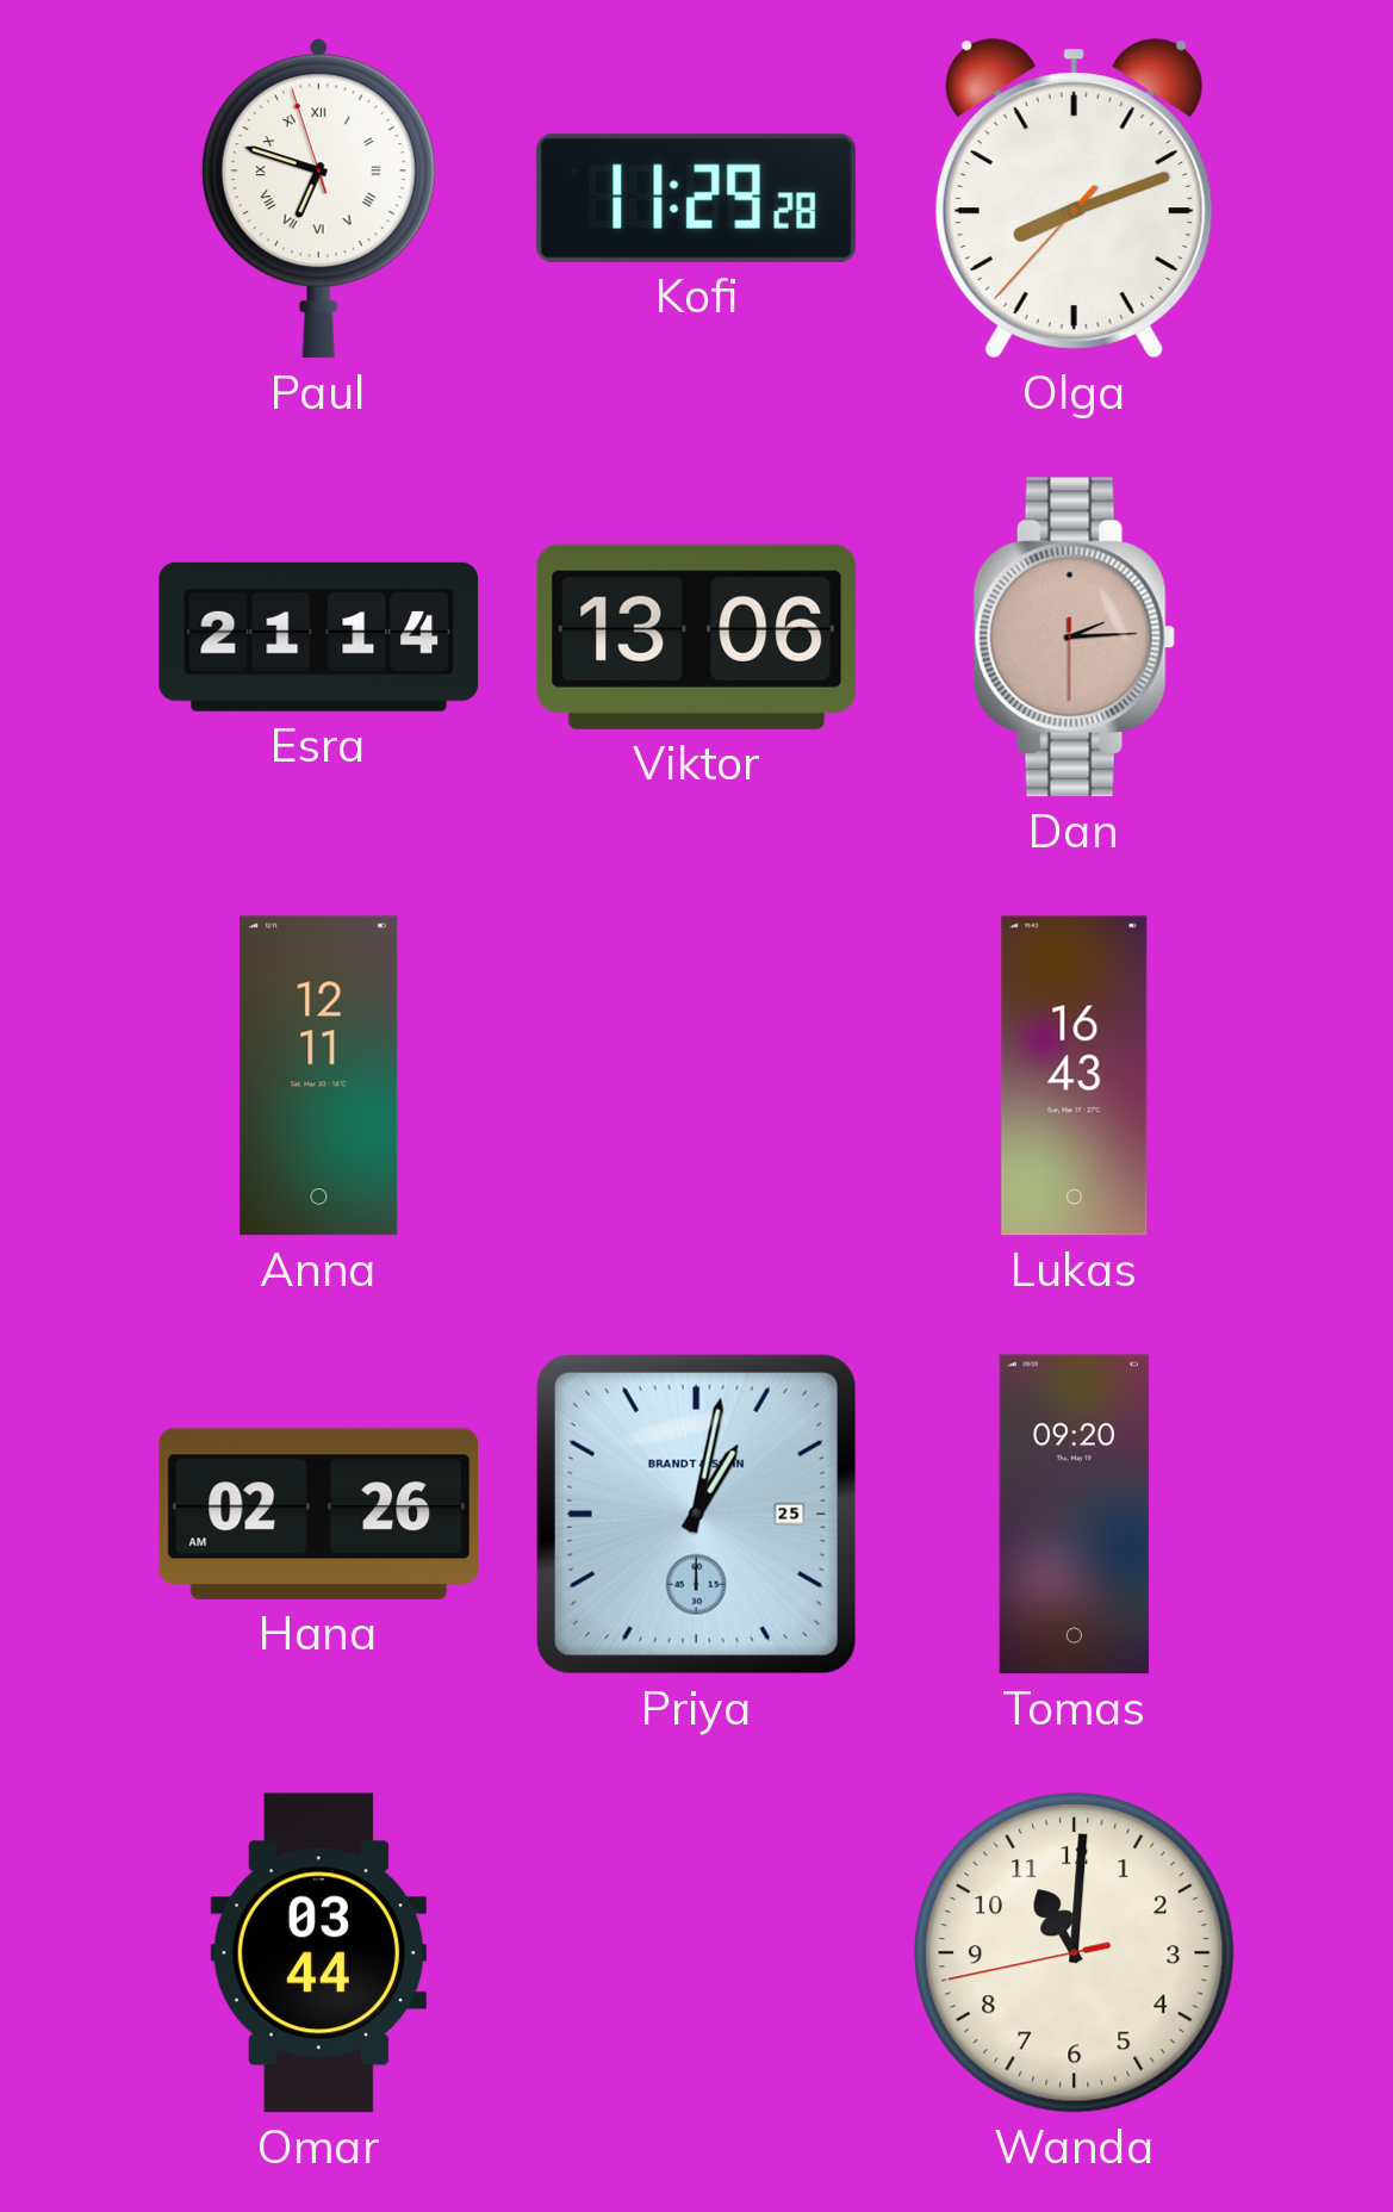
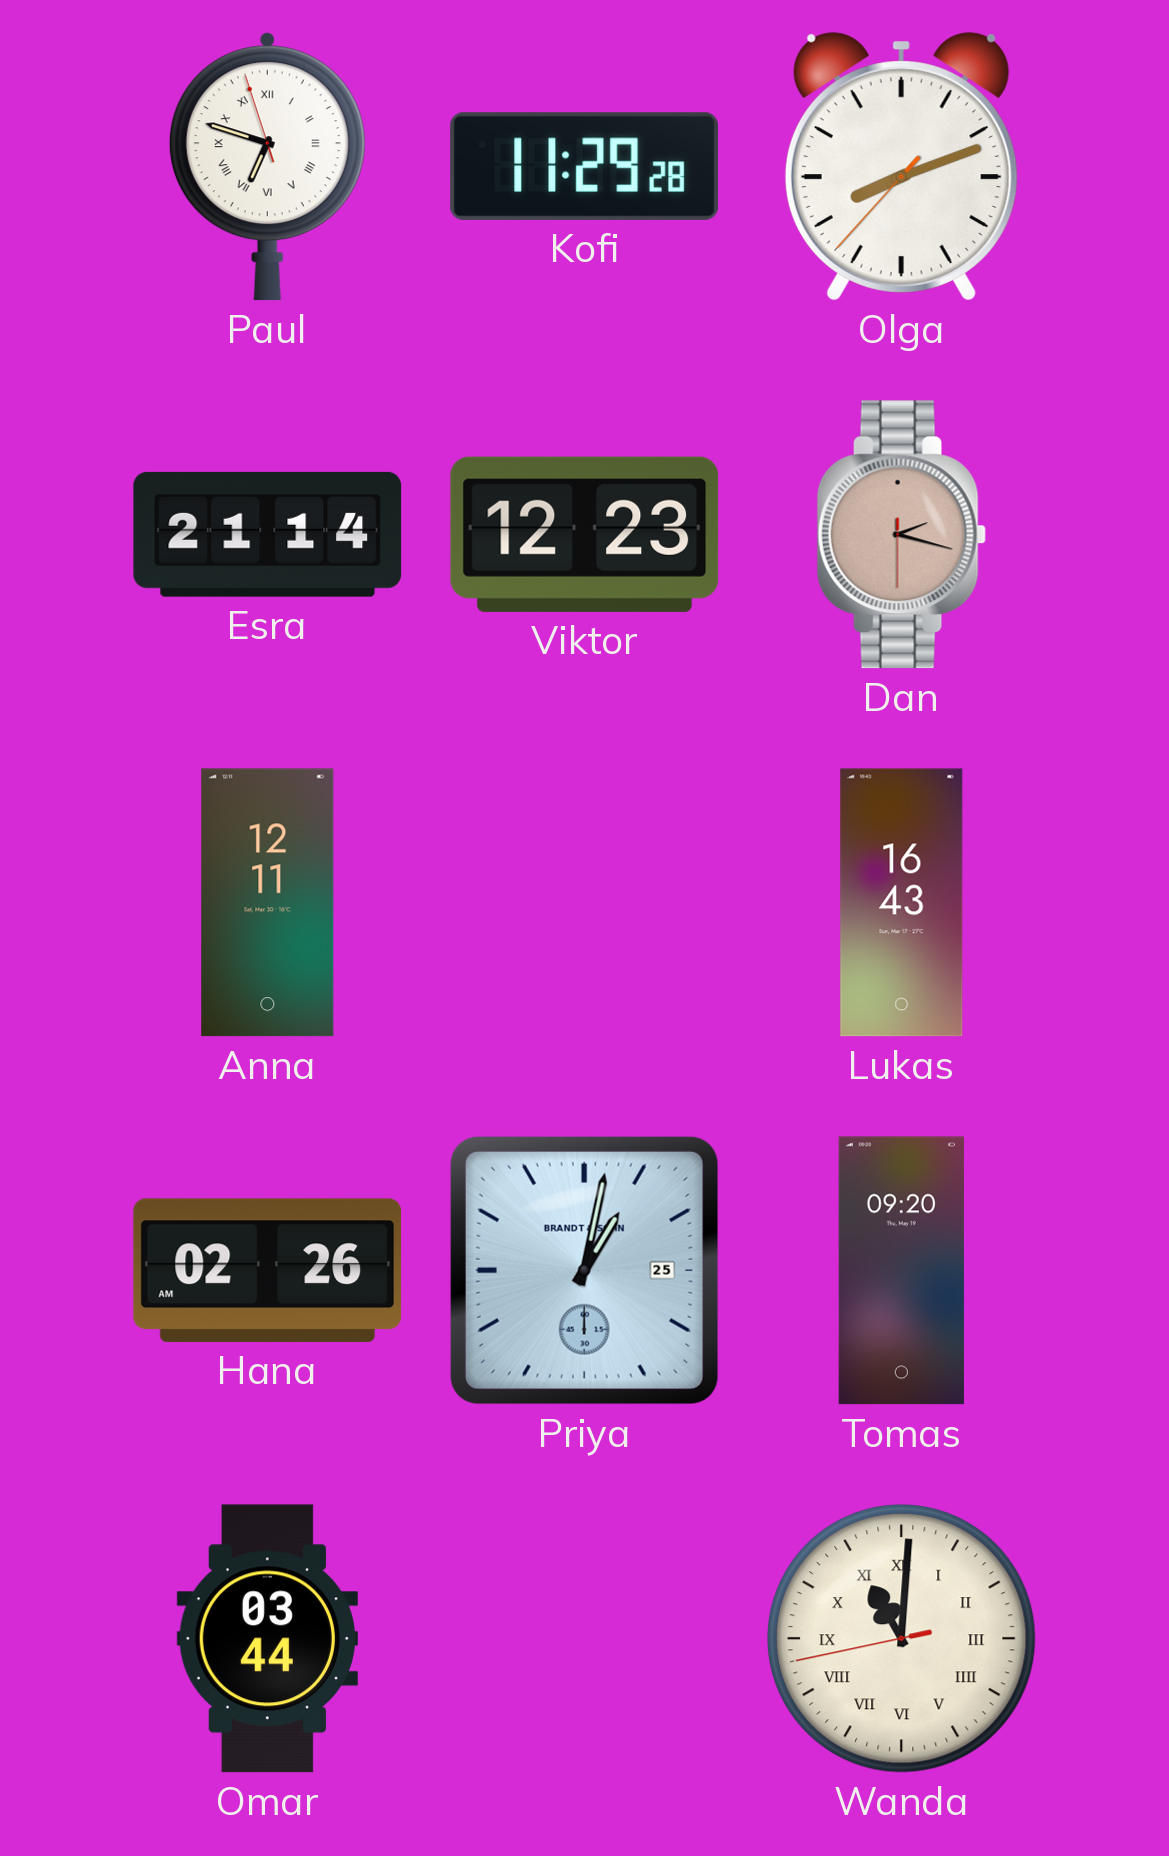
Viktor: 13:06 -> 12:23
Dan: 2:14 -> 2:17
Wanda numerals: Arabic -> Roman
